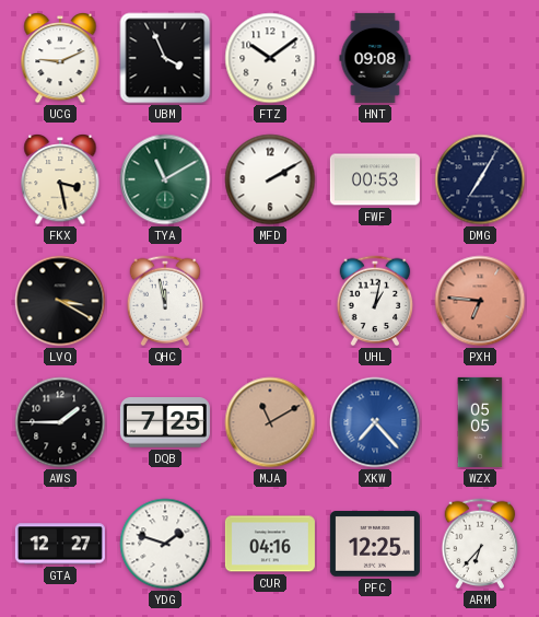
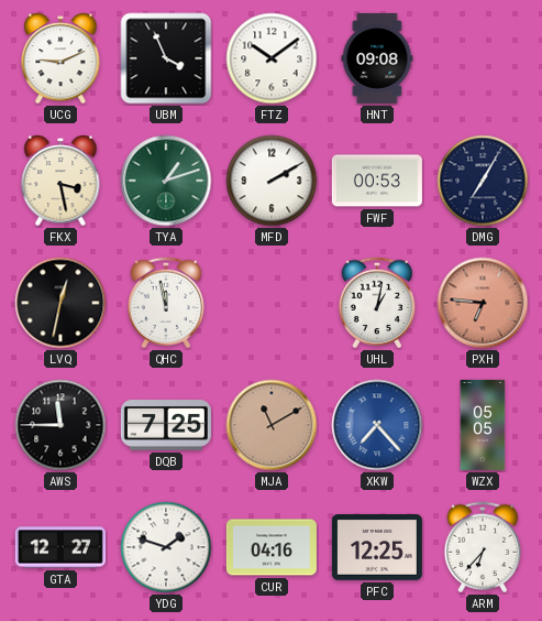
TYA: 11:10 -> 1:12
LVQ: 3:20 -> 12:32
AWS: 1:45 -> 11:45
